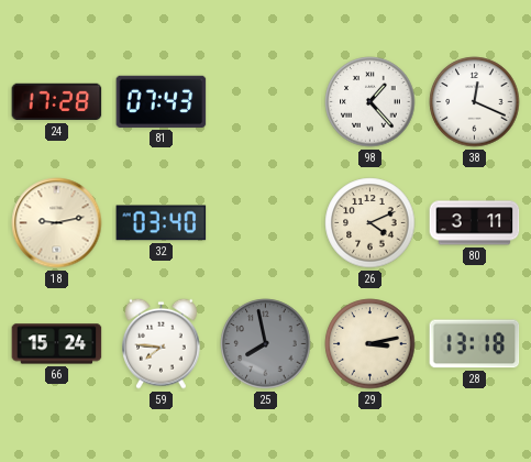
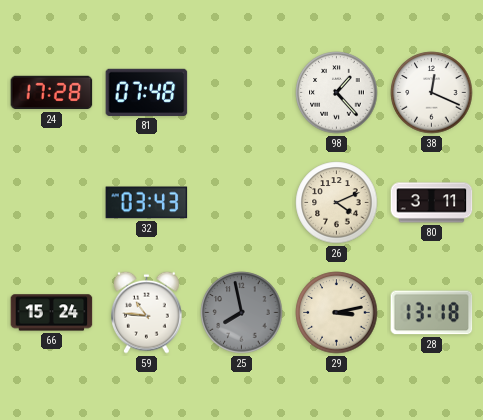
81: 07:43 -> 07:48
18: 9:13 -> none
32: 03:40 -> 03:43
59: 7:46 -> 10:46
